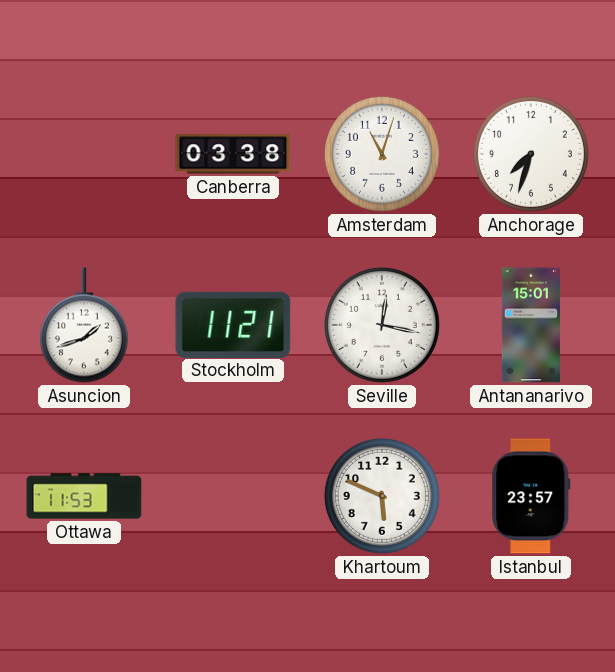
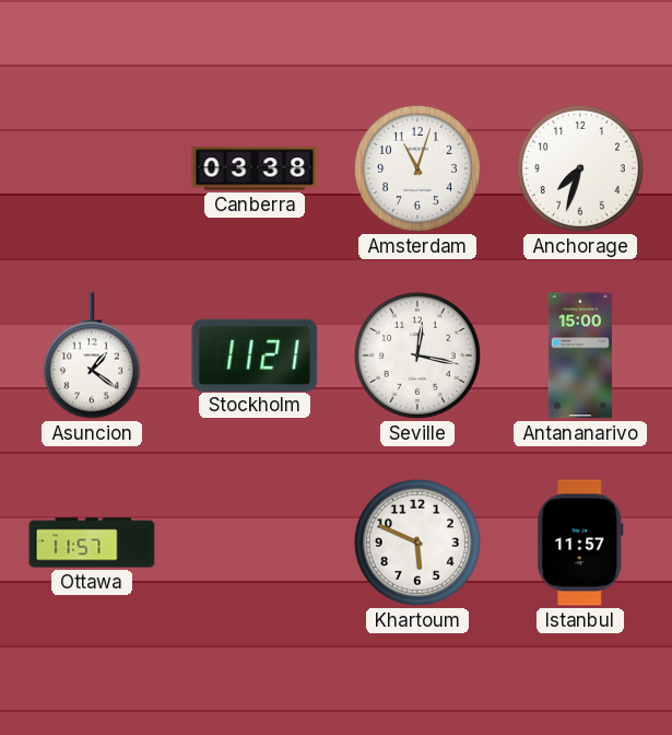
Asuncion: 1:42 -> 1:21
Antananarivo: 15:01 -> 15:00
Ottawa: 11:53 -> 11:57
Istanbul: 23:57 -> 11:57
